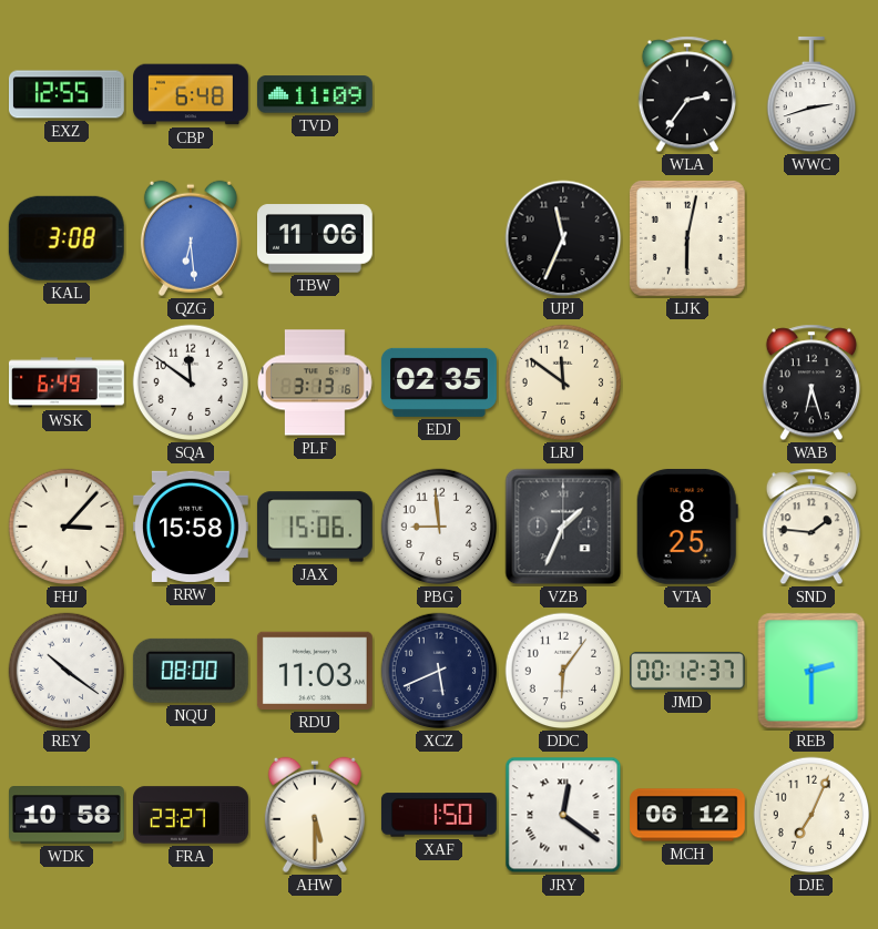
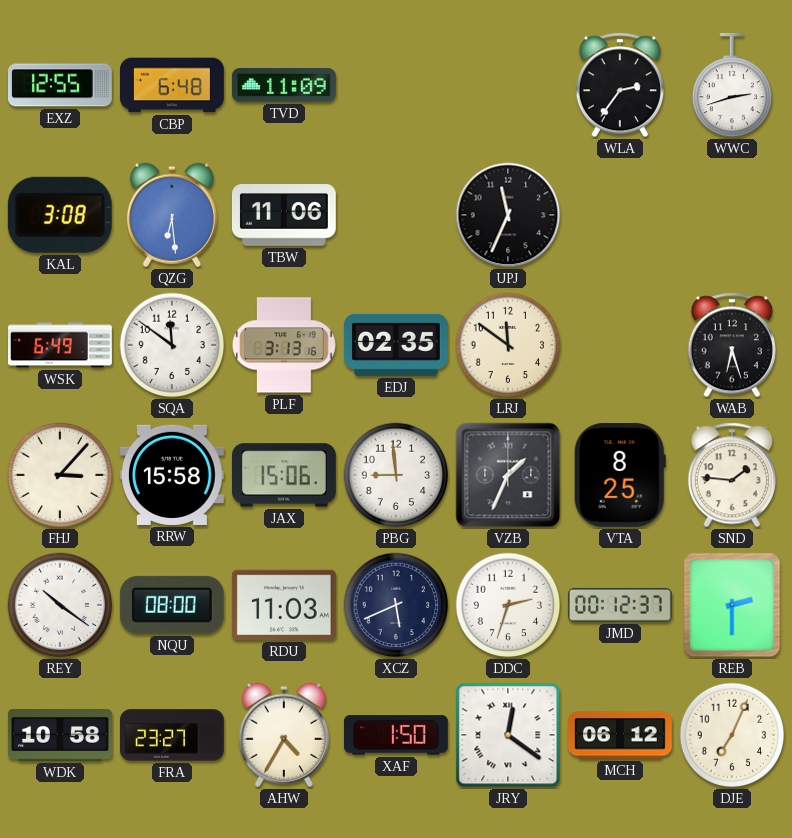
LJK: 6:02 -> none
DDC: 6:06 -> 2:33
AHW: 5:30 -> 4:35
